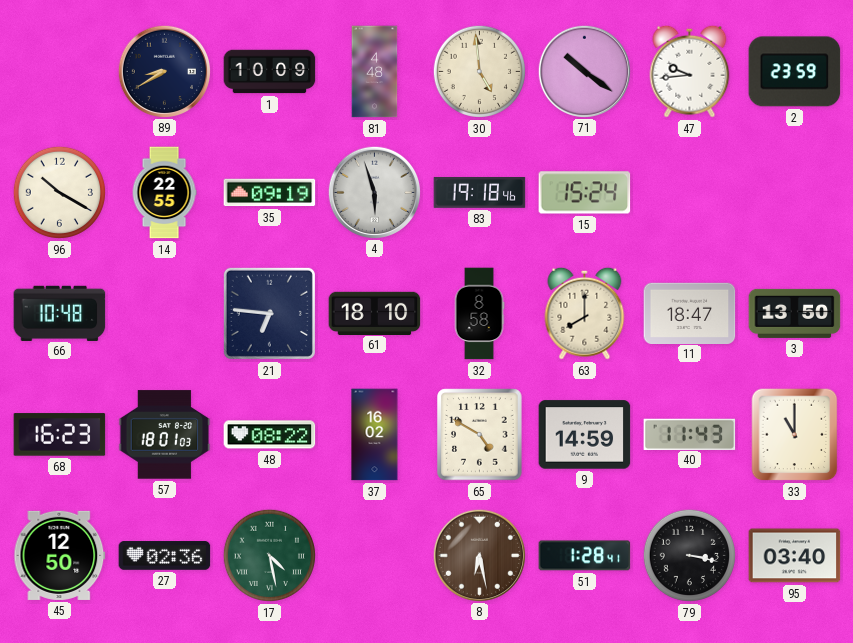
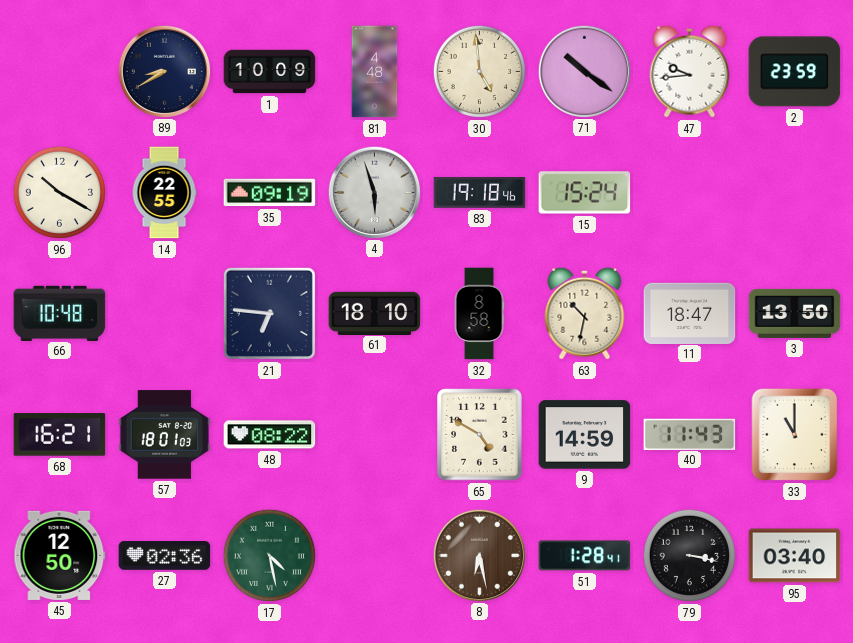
63: 8:00 -> 10:32
68: 16:23 -> 16:21
37: 16:02 -> none
